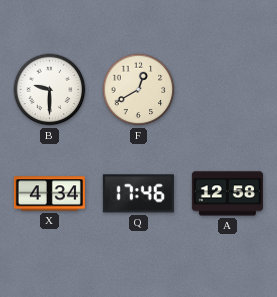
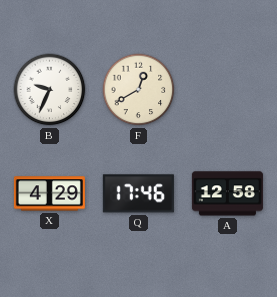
B: 9:30 -> 9:34
X: 4:34 -> 4:29
